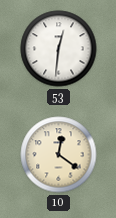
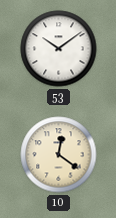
53: 12:31 -> 10:09
